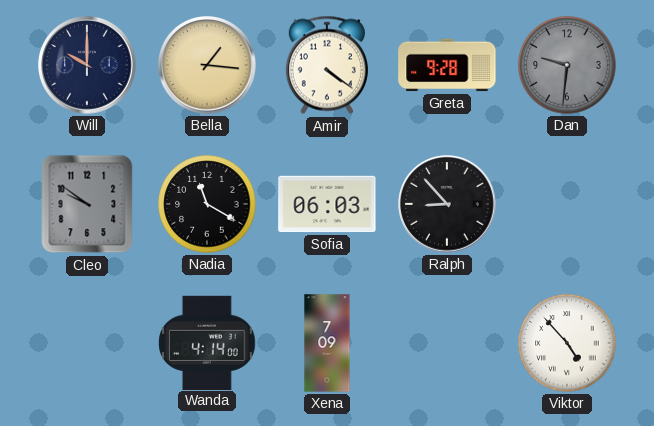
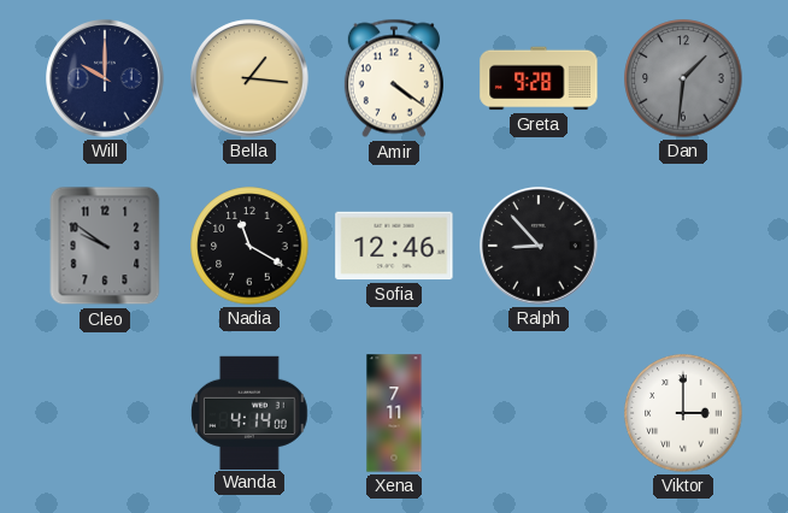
Dan: 9:31 -> 1:31
Sofia: 06:03 -> 12:46
Xena: 7:09 -> 7:11
Viktor: 4:53 -> 3:00
